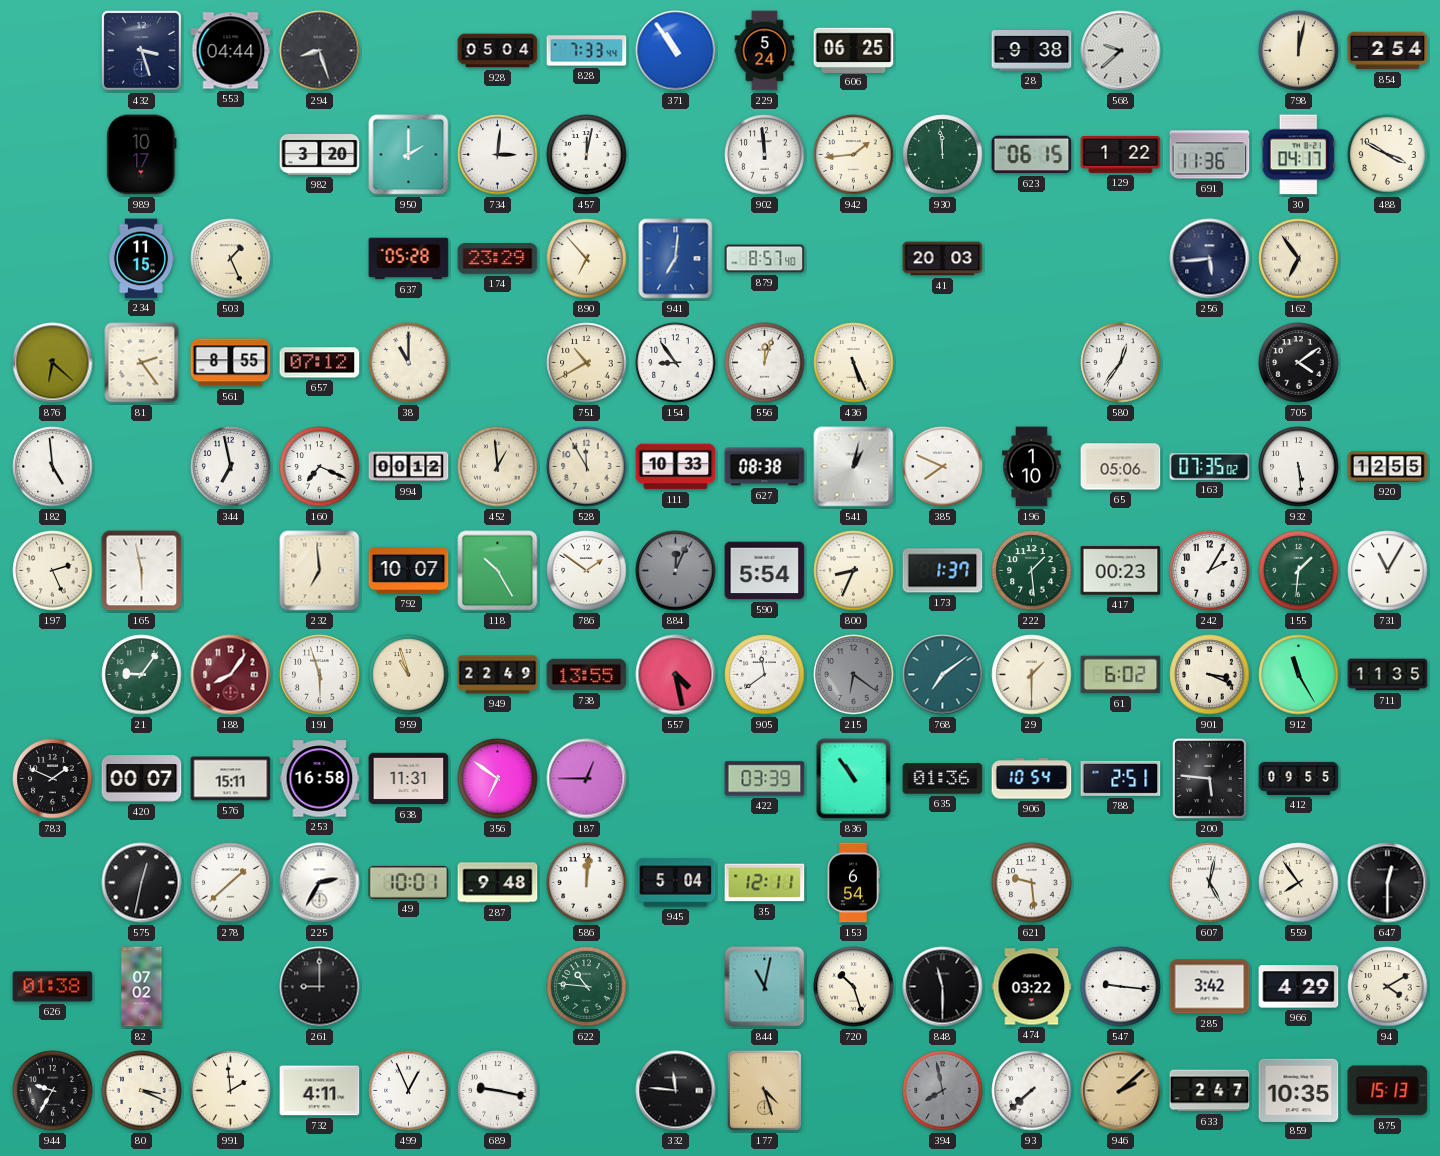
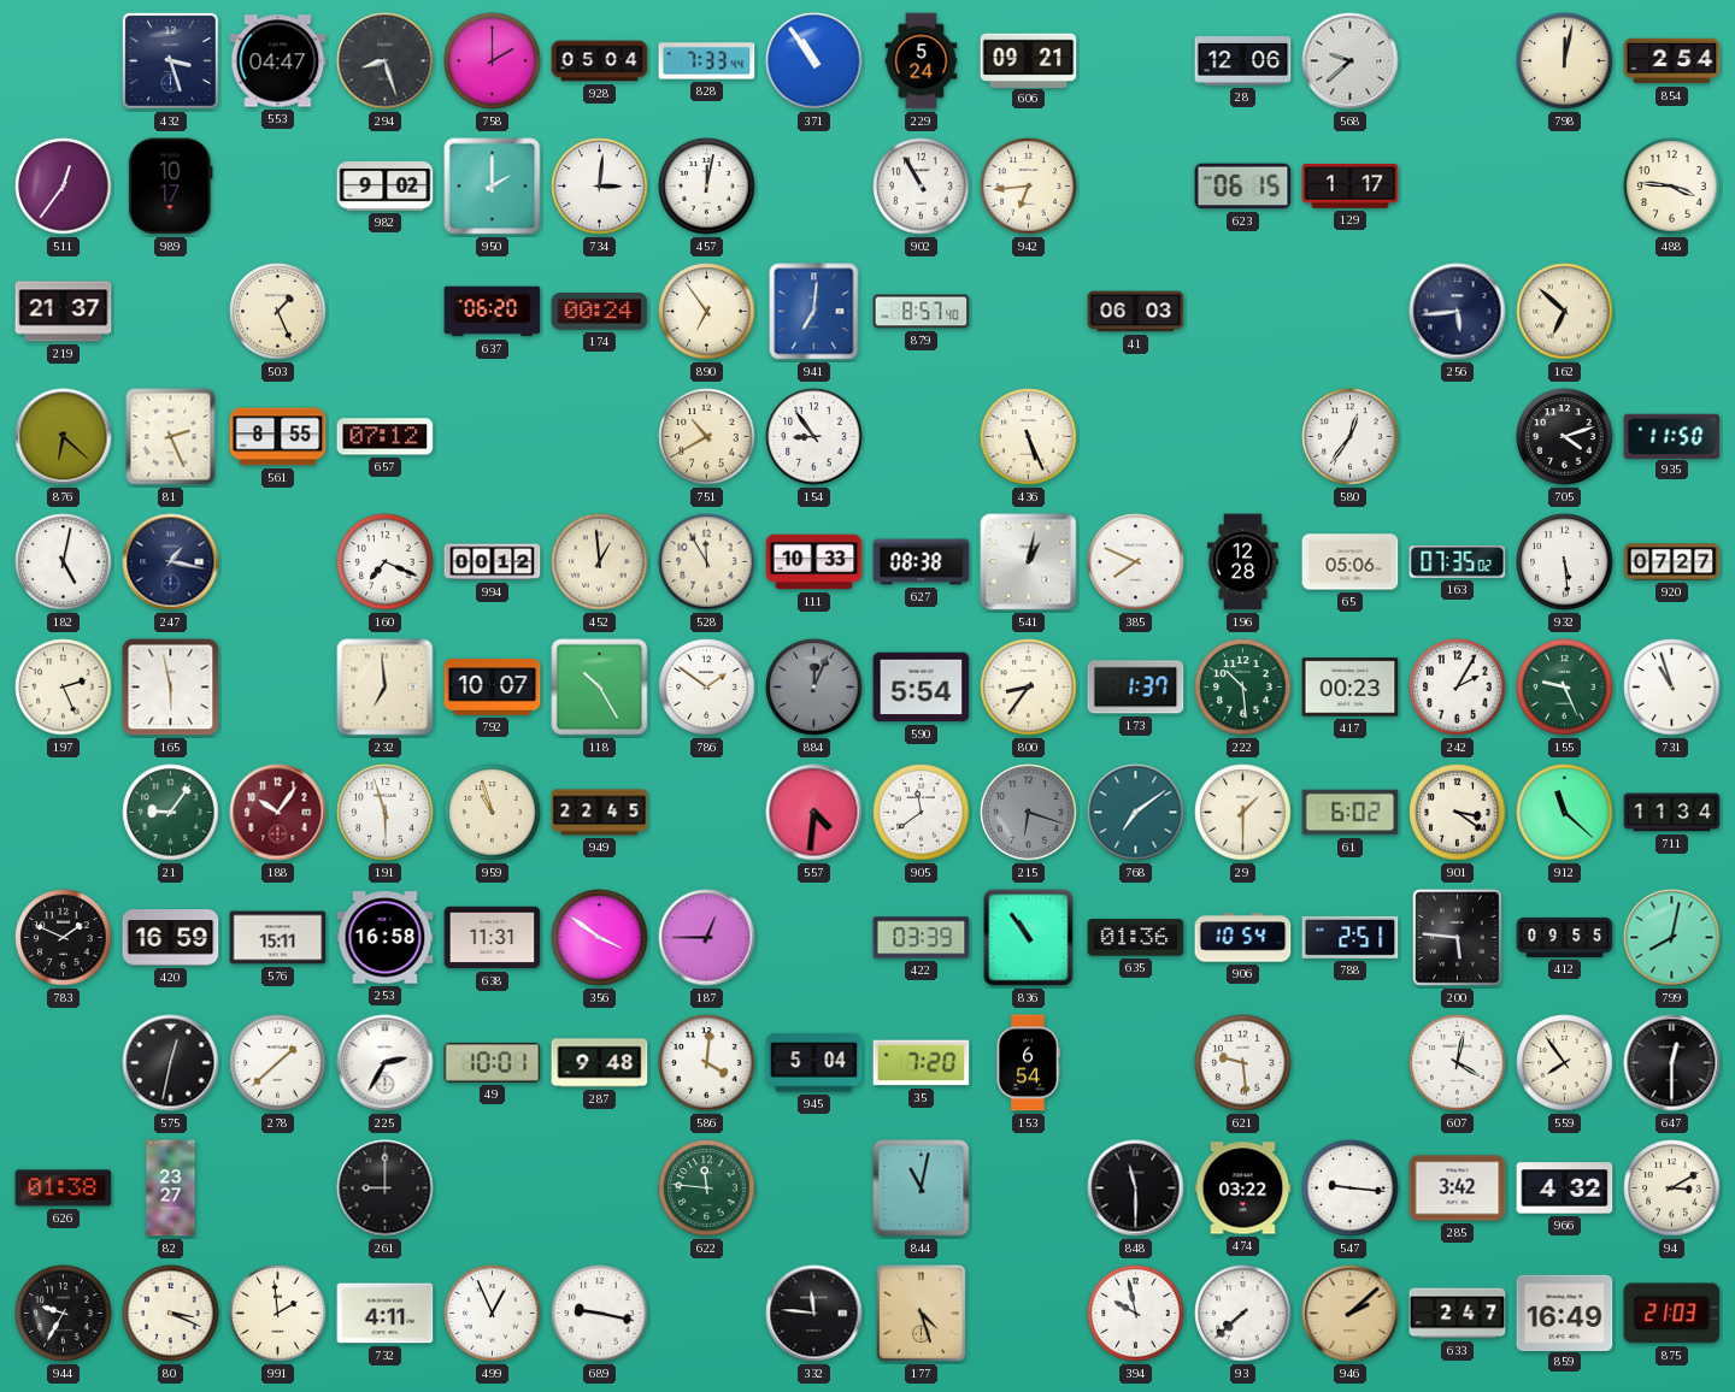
553: 04:44 -> 04:47
758: none -> 2:00
606: 06:25 -> 09:21
28: 9:38 -> 12:06
511: none -> 12:36
982: 3:20 -> 9:02
902: 11:59 -> 10:55
942: 1:44 -> 6:44
930: 11:59 -> none
129: 1:22 -> 1:17
691: 11:36 -> none
30: 04:17 -> none
488: 3:50 -> 3:46
219: none -> 21:37
234: 11:15 -> none
637: 05:28 -> 06:20
174: 23:29 -> 00:24
890: 6:53 -> 6:54
41: 20:03 -> 06:03
162: 6:54 -> 6:52
81: 2:24 -> 2:26
38: 11:00 -> none
556: 12:03 -> none
705: 4:09 -> 4:12
935: none -> 11:50
182: 4:59 -> 5:02
247: none -> 1:17
344: 6:58 -> none
196: 1:10 -> 12:28
920: 12:55 -> 07:27
800: 8:34 -> 8:36
222: 1:29 -> 10:29
155: 1:31 -> 9:26
731: 11:05 -> 10:57
188: 8:06 -> 10:06
949: 22:49 -> 22:45
738: 13:55 -> none
557: 4:28 -> 4:31
215: 6:21 -> 6:18
901: 3:19 -> 3:21
912: 11:25 -> 11:22
711: 11:35 -> 11:34
420: 00:07 -> 16:59
356: 6:51 -> 3:51
799: none -> 8:02
586: 12:01 -> 4:01
35: 12:11 -> 7:20
607: 5:02 -> 4:02
82: 07:02 -> 23:27
622: 10:46 -> 11:46
720: 10:27 -> none
966: 4:29 -> 4:32
94: 4:10 -> 3:10
394: 7:58 -> 9:58
394 dial: grey -> white
859: 10:35 -> 16:49
875: 15:13 -> 21:03
